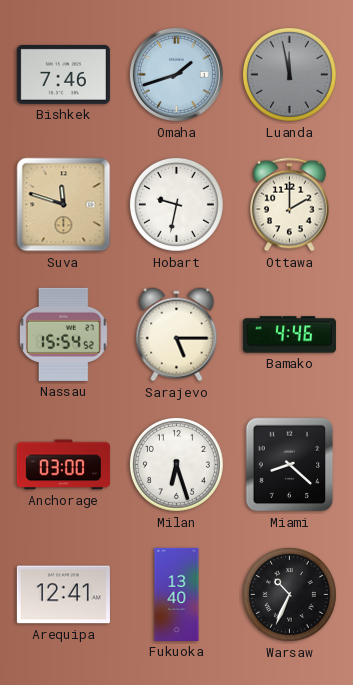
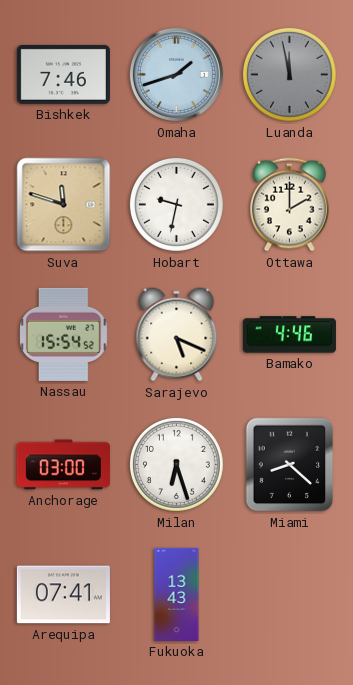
Sarajevo: 5:15 -> 5:19
Arequipa: 12:41 -> 07:41
Fukuoka: 13:40 -> 13:43
Warsaw: 10:34 -> none
